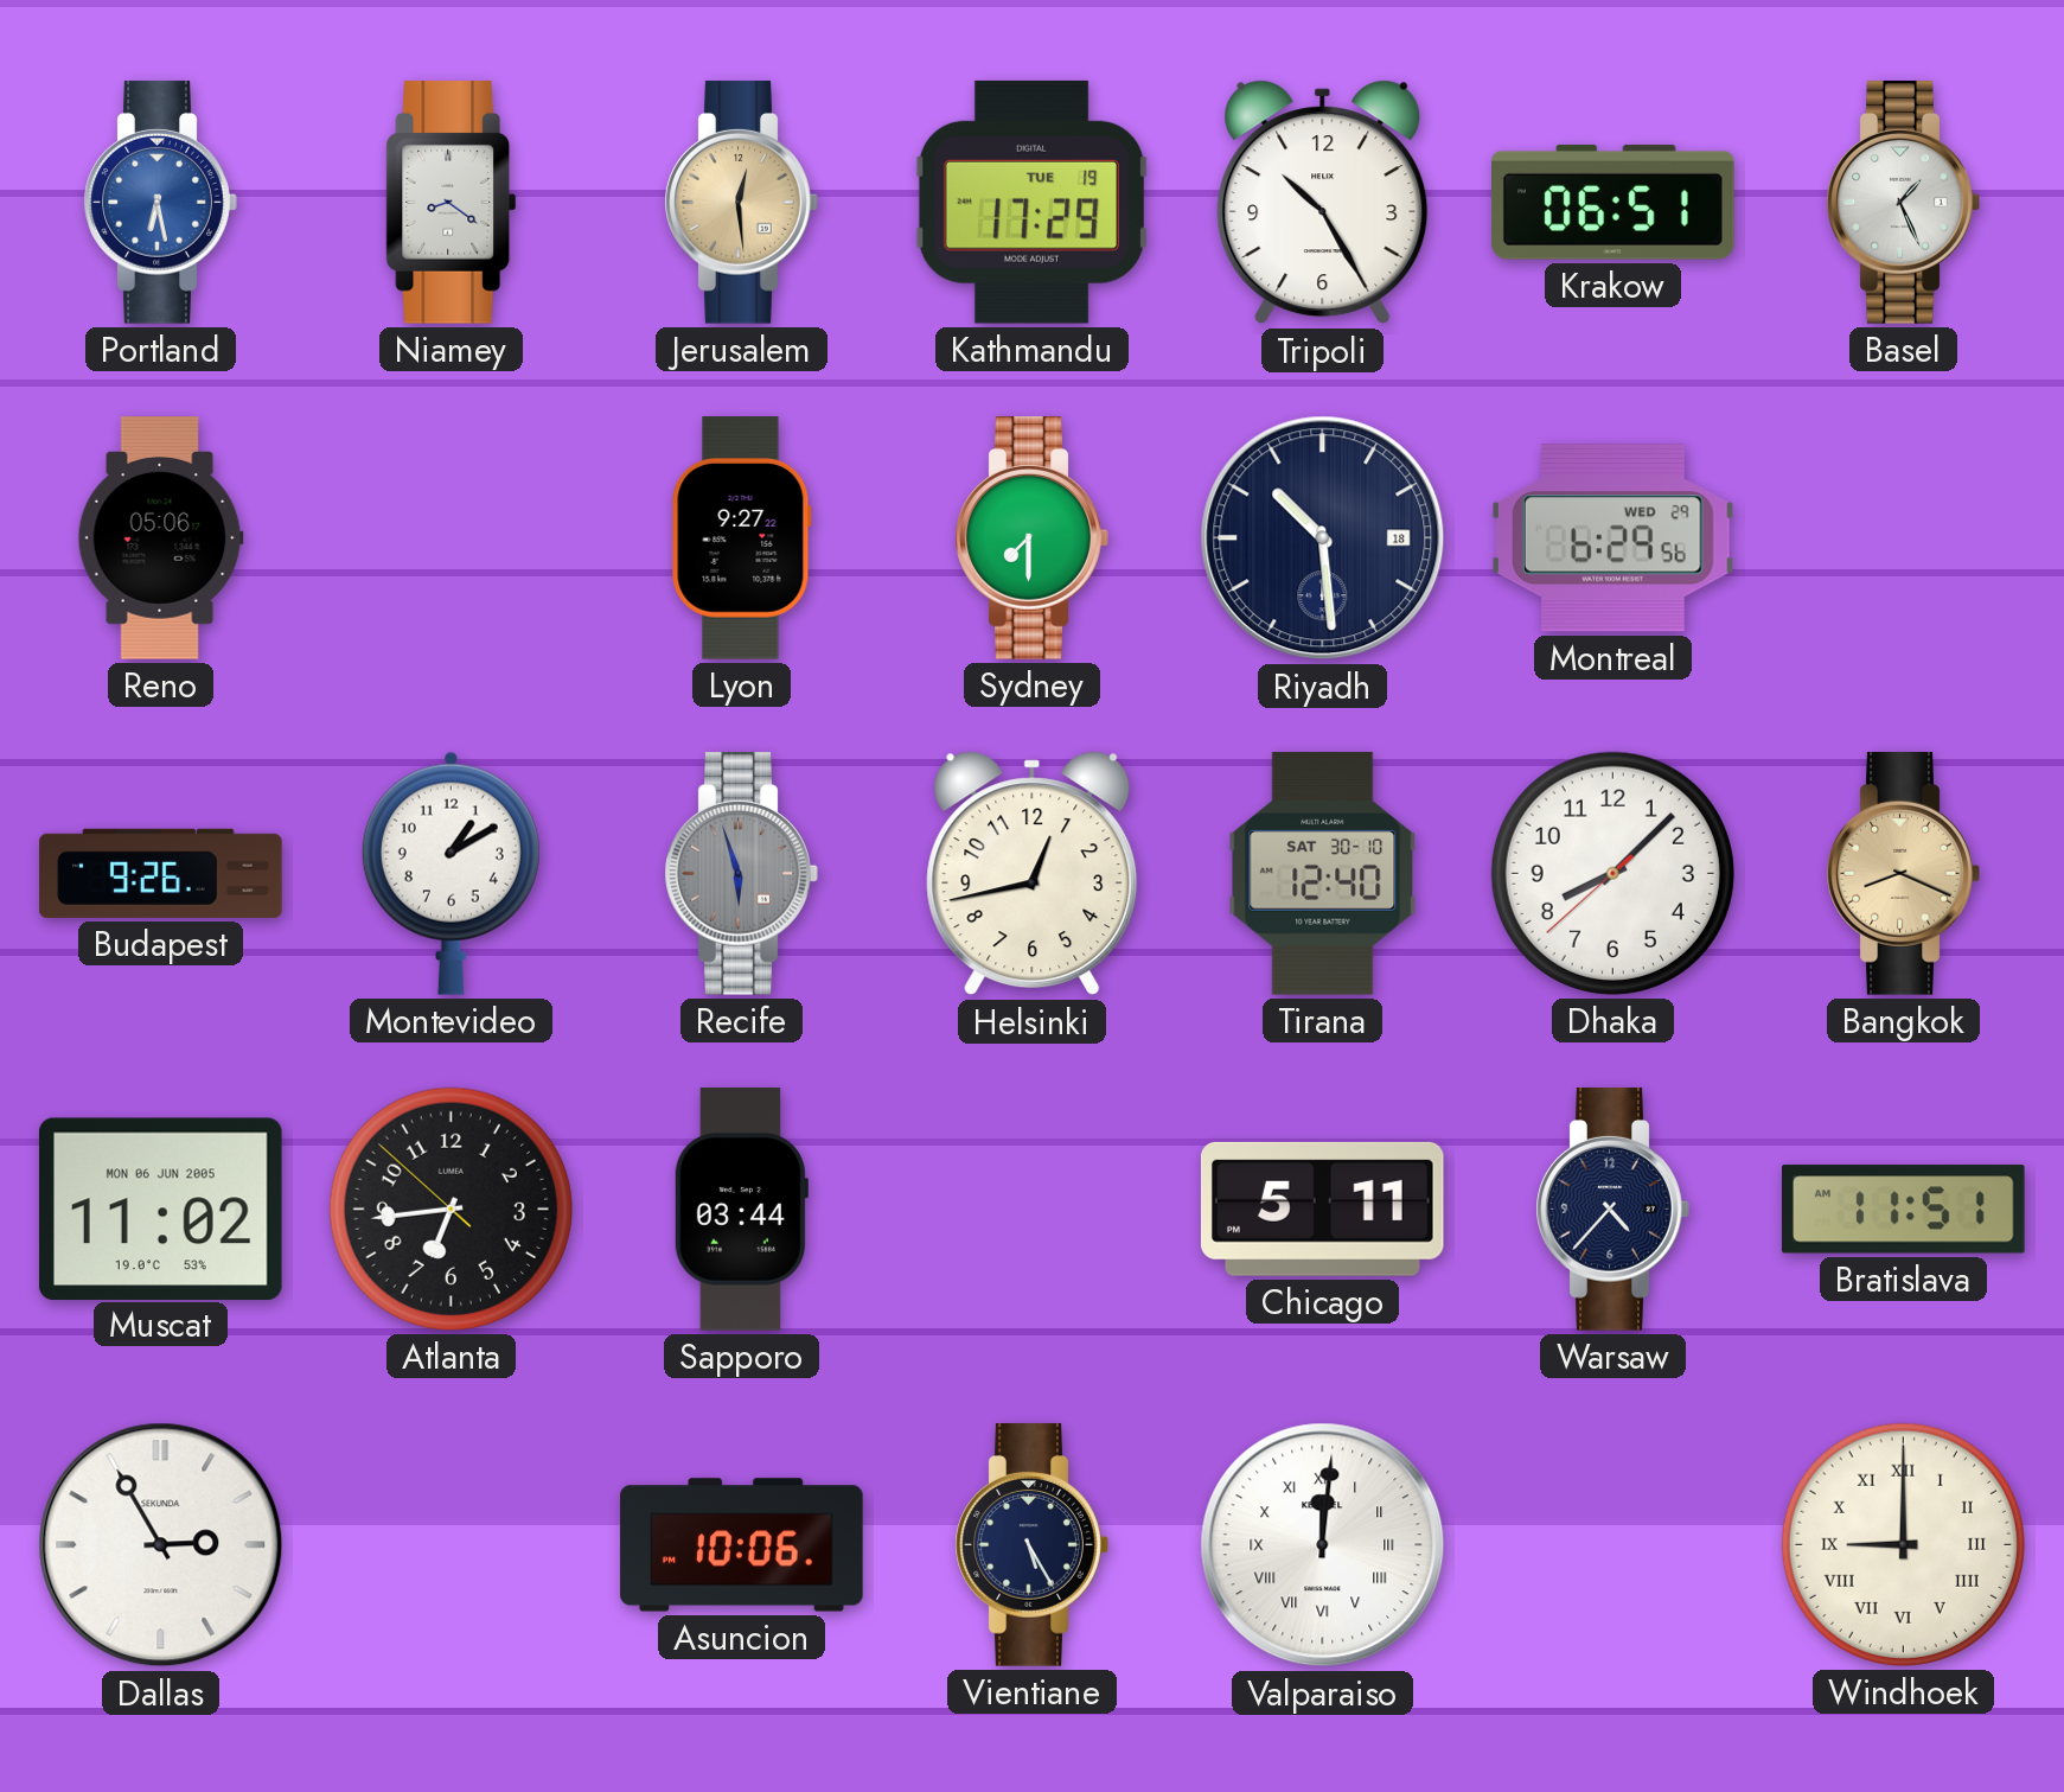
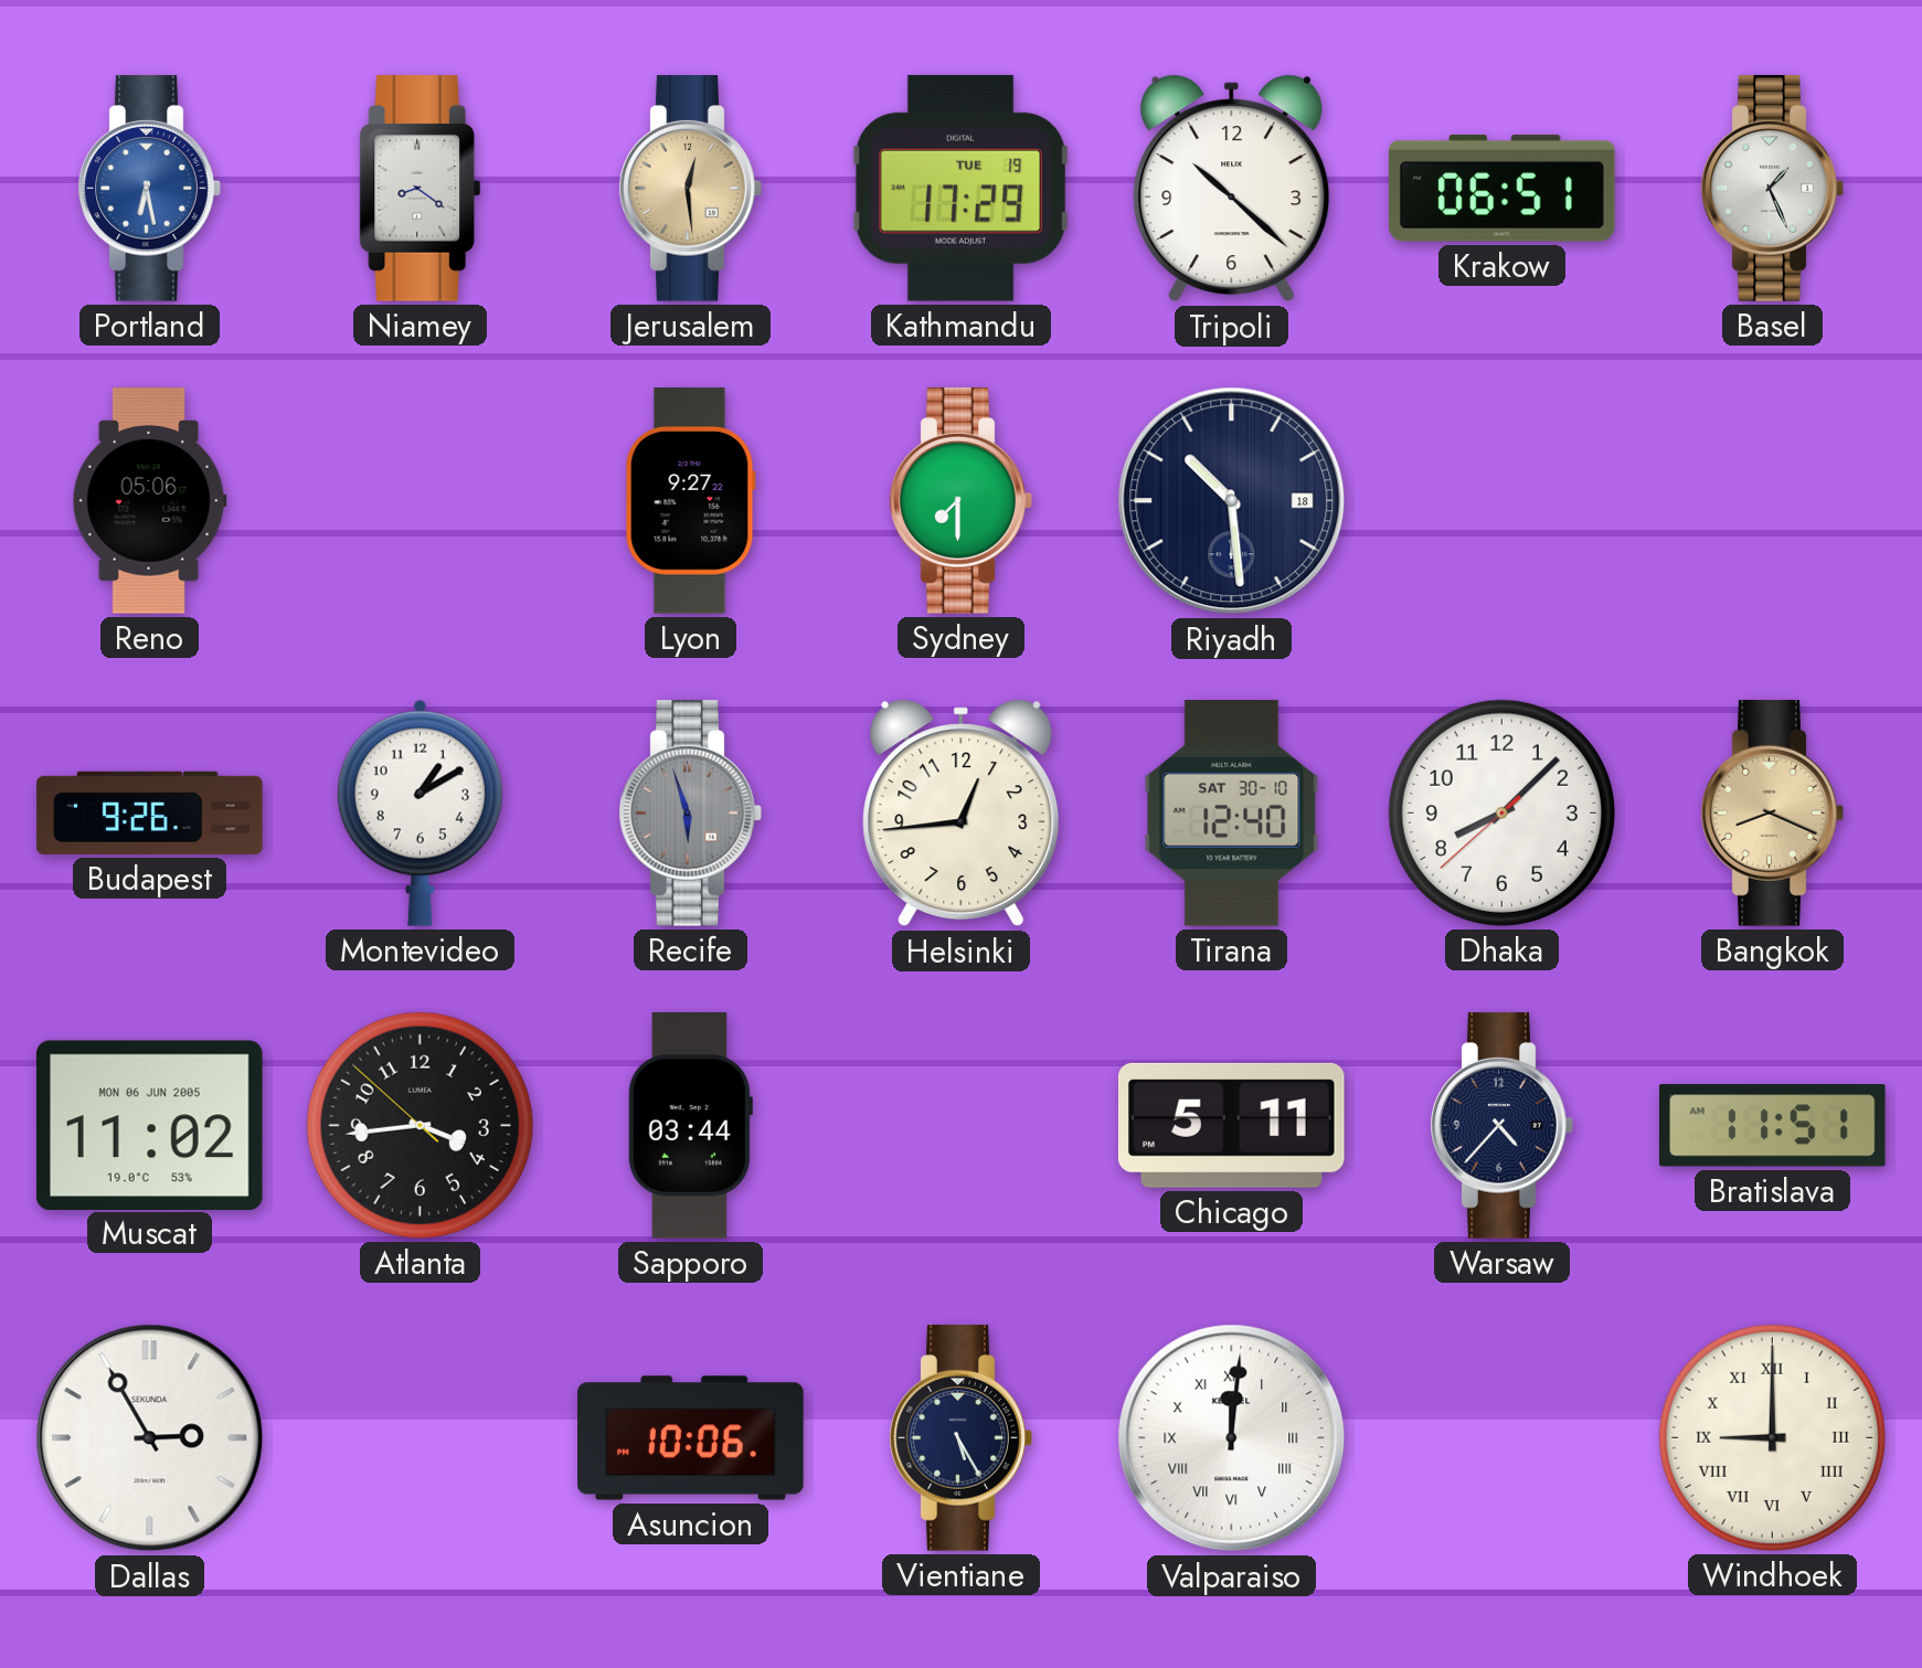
Tripoli: 10:25 -> 10:22
Montreal: 6:29 -> none
Helsinki: 12:43 -> 12:44
Atlanta: 6:43 -> 3:43
